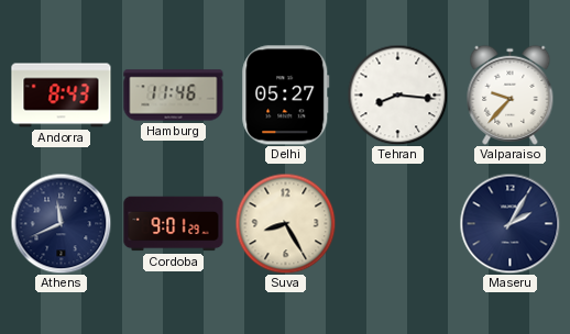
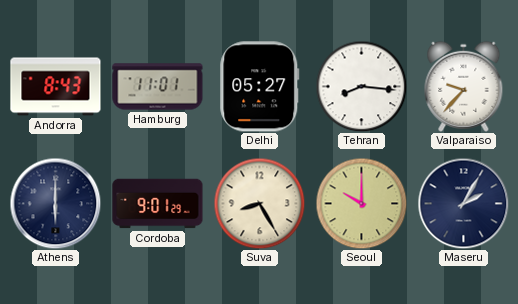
Hamburg: 11:46 -> 11:01
Athens: 11:41 -> 6:00
Seoul: none -> 10:00
